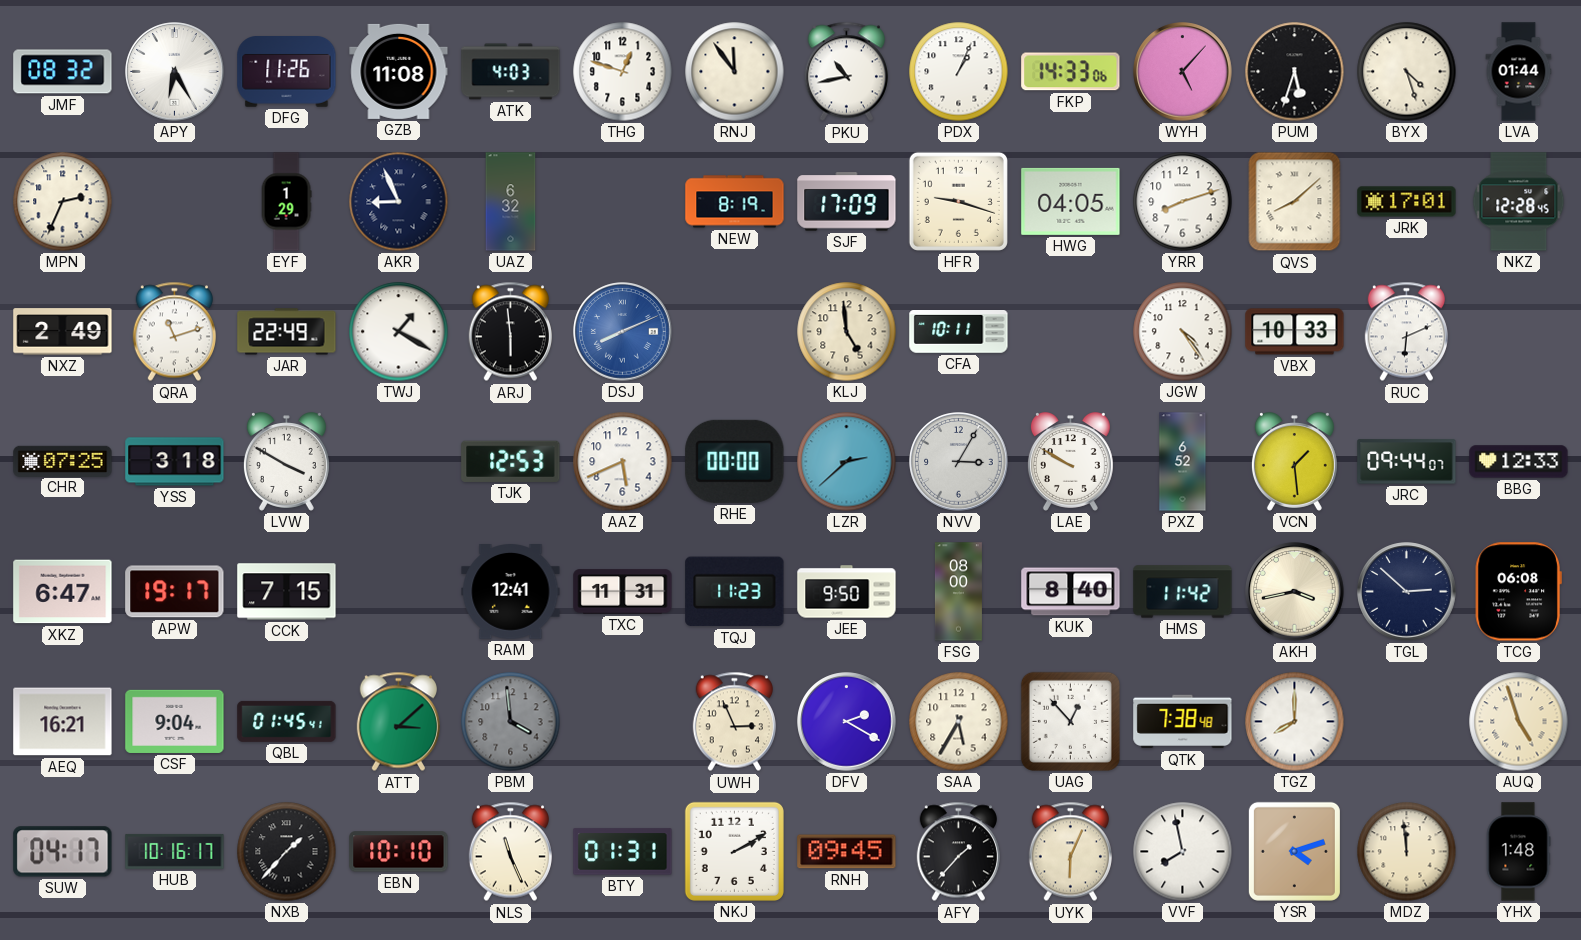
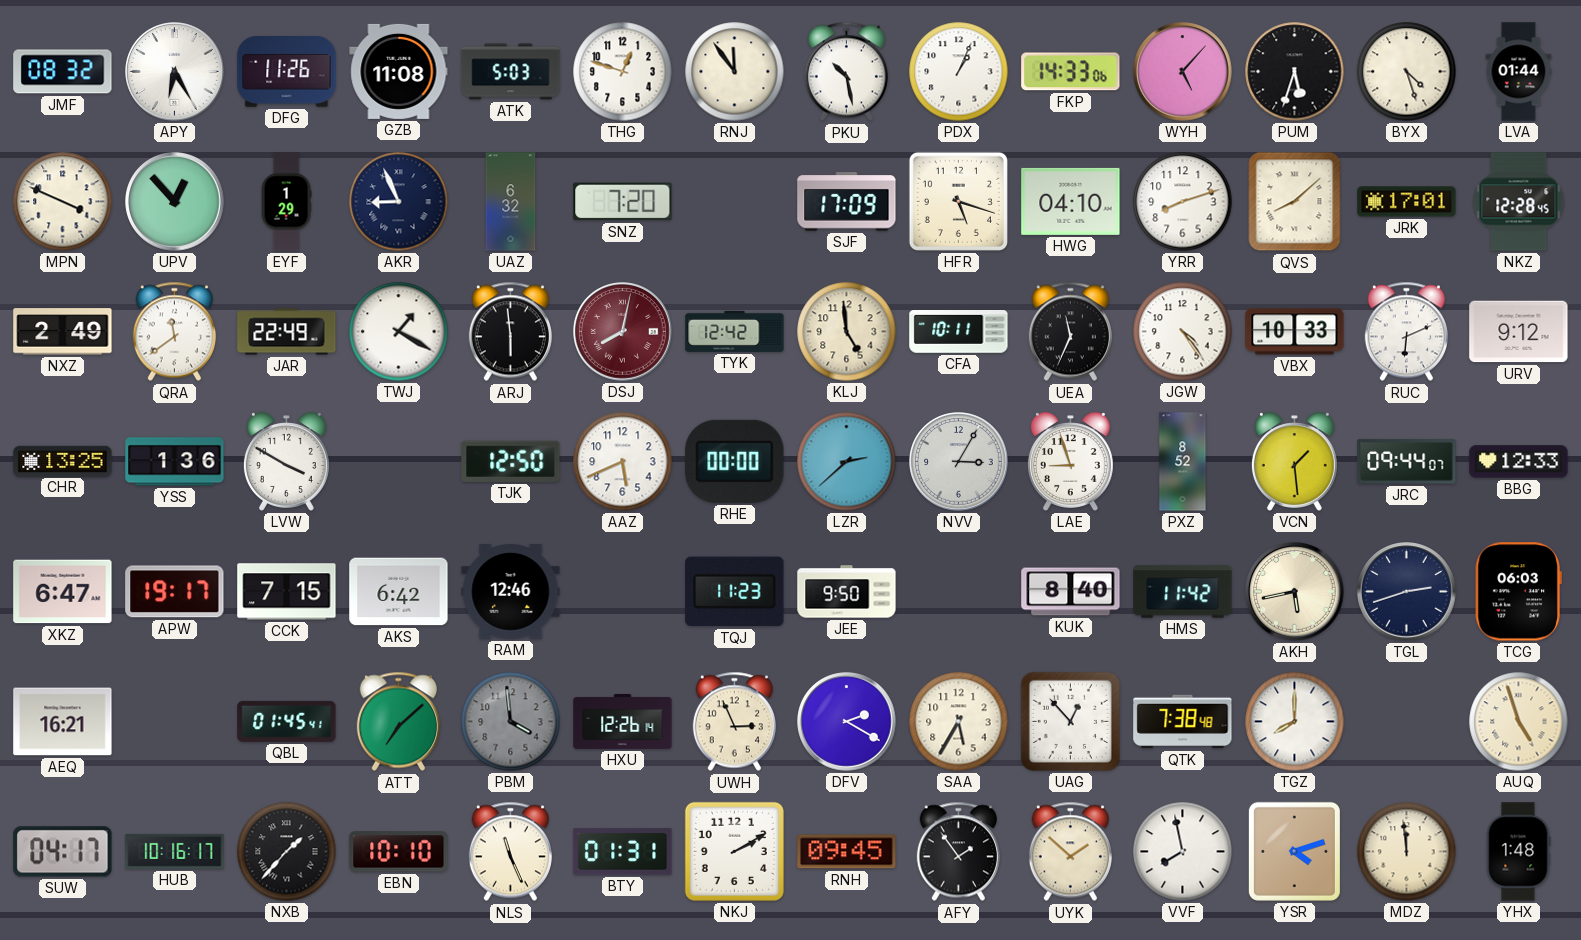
ATK: 4:03 -> 5:03
PKU: 10:43 -> 10:28
MPN: 2:34 -> 3:49
UPV: none -> 12:53
SNZ: none -> 7:20
NEW: 8:19 -> none
HFR: 9:18 -> 5:18
HWG: 04:05 -> 04:10
QRA: 11:12 -> 11:39
DSJ: 8:11 -> 8:02
DSJ dial: blue -> burgundy
TYK: none -> 12:42
UEA: none -> 11:34
URV: none -> 9:12
CHR: 07:25 -> 13:25
YSS: 3:18 -> 1:36
TJK: 12:53 -> 12:50
LAE: 9:50 -> 8:57
PXZ: 6:52 -> 8:52
AKS: none -> 6:42
RAM: 12:41 -> 12:46
TXC: 11:31 -> none
FSG: 08:00 -> none
AKH: 3:43 -> 5:43
TGL: 2:52 -> 2:42
TCG: 06:08 -> 06:03
CSF: 9:04 -> none
ATT: 3:08 -> 7:08
HXU: none -> 12:26
AFY: 1:37 -> 1:54
UYK: 6:04 -> 1:52
